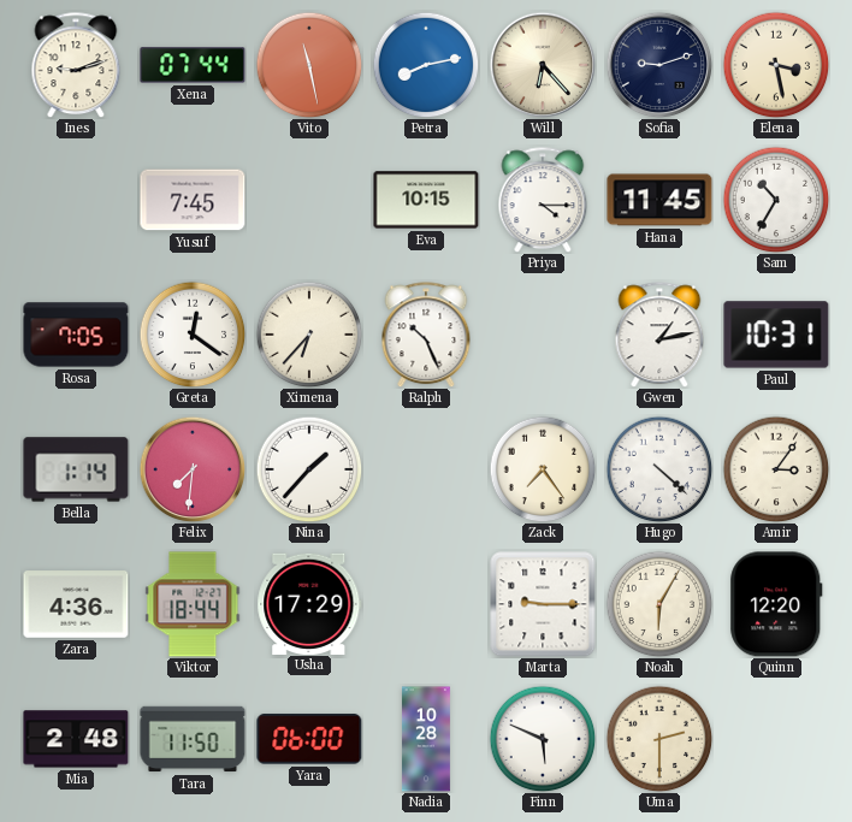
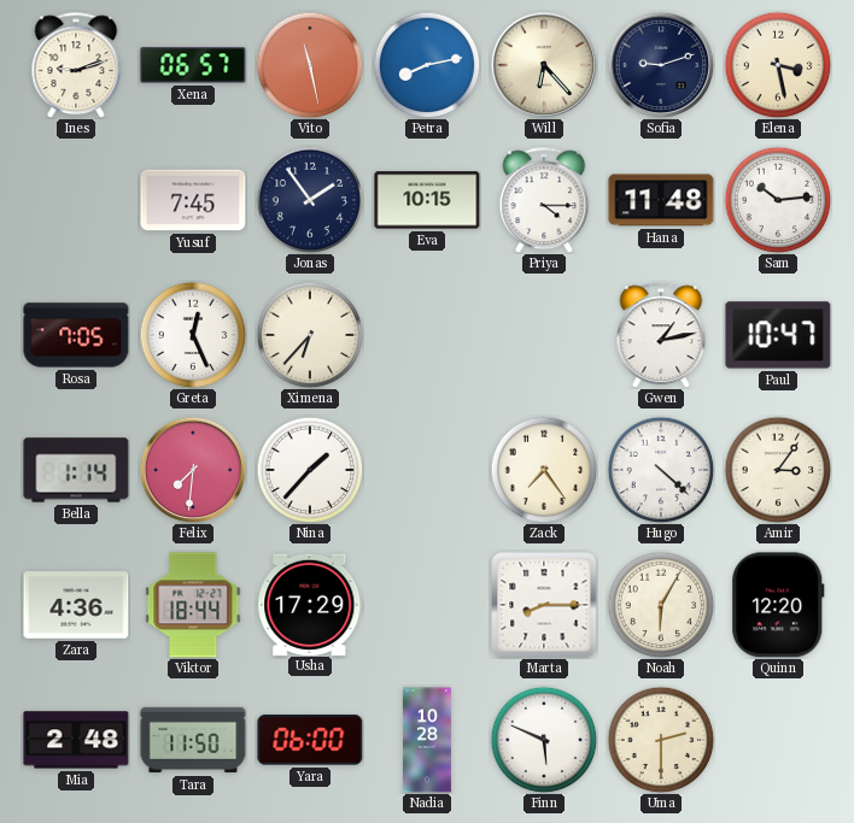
Xena: 07:44 -> 06:57
Jonas: none -> 1:54
Hana: 11:45 -> 11:48
Sam: 10:35 -> 10:14
Greta: 12:21 -> 12:26
Ralph: 10:26 -> none
Paul: 10:31 -> 10:47
Marta: 9:15 -> 8:15
